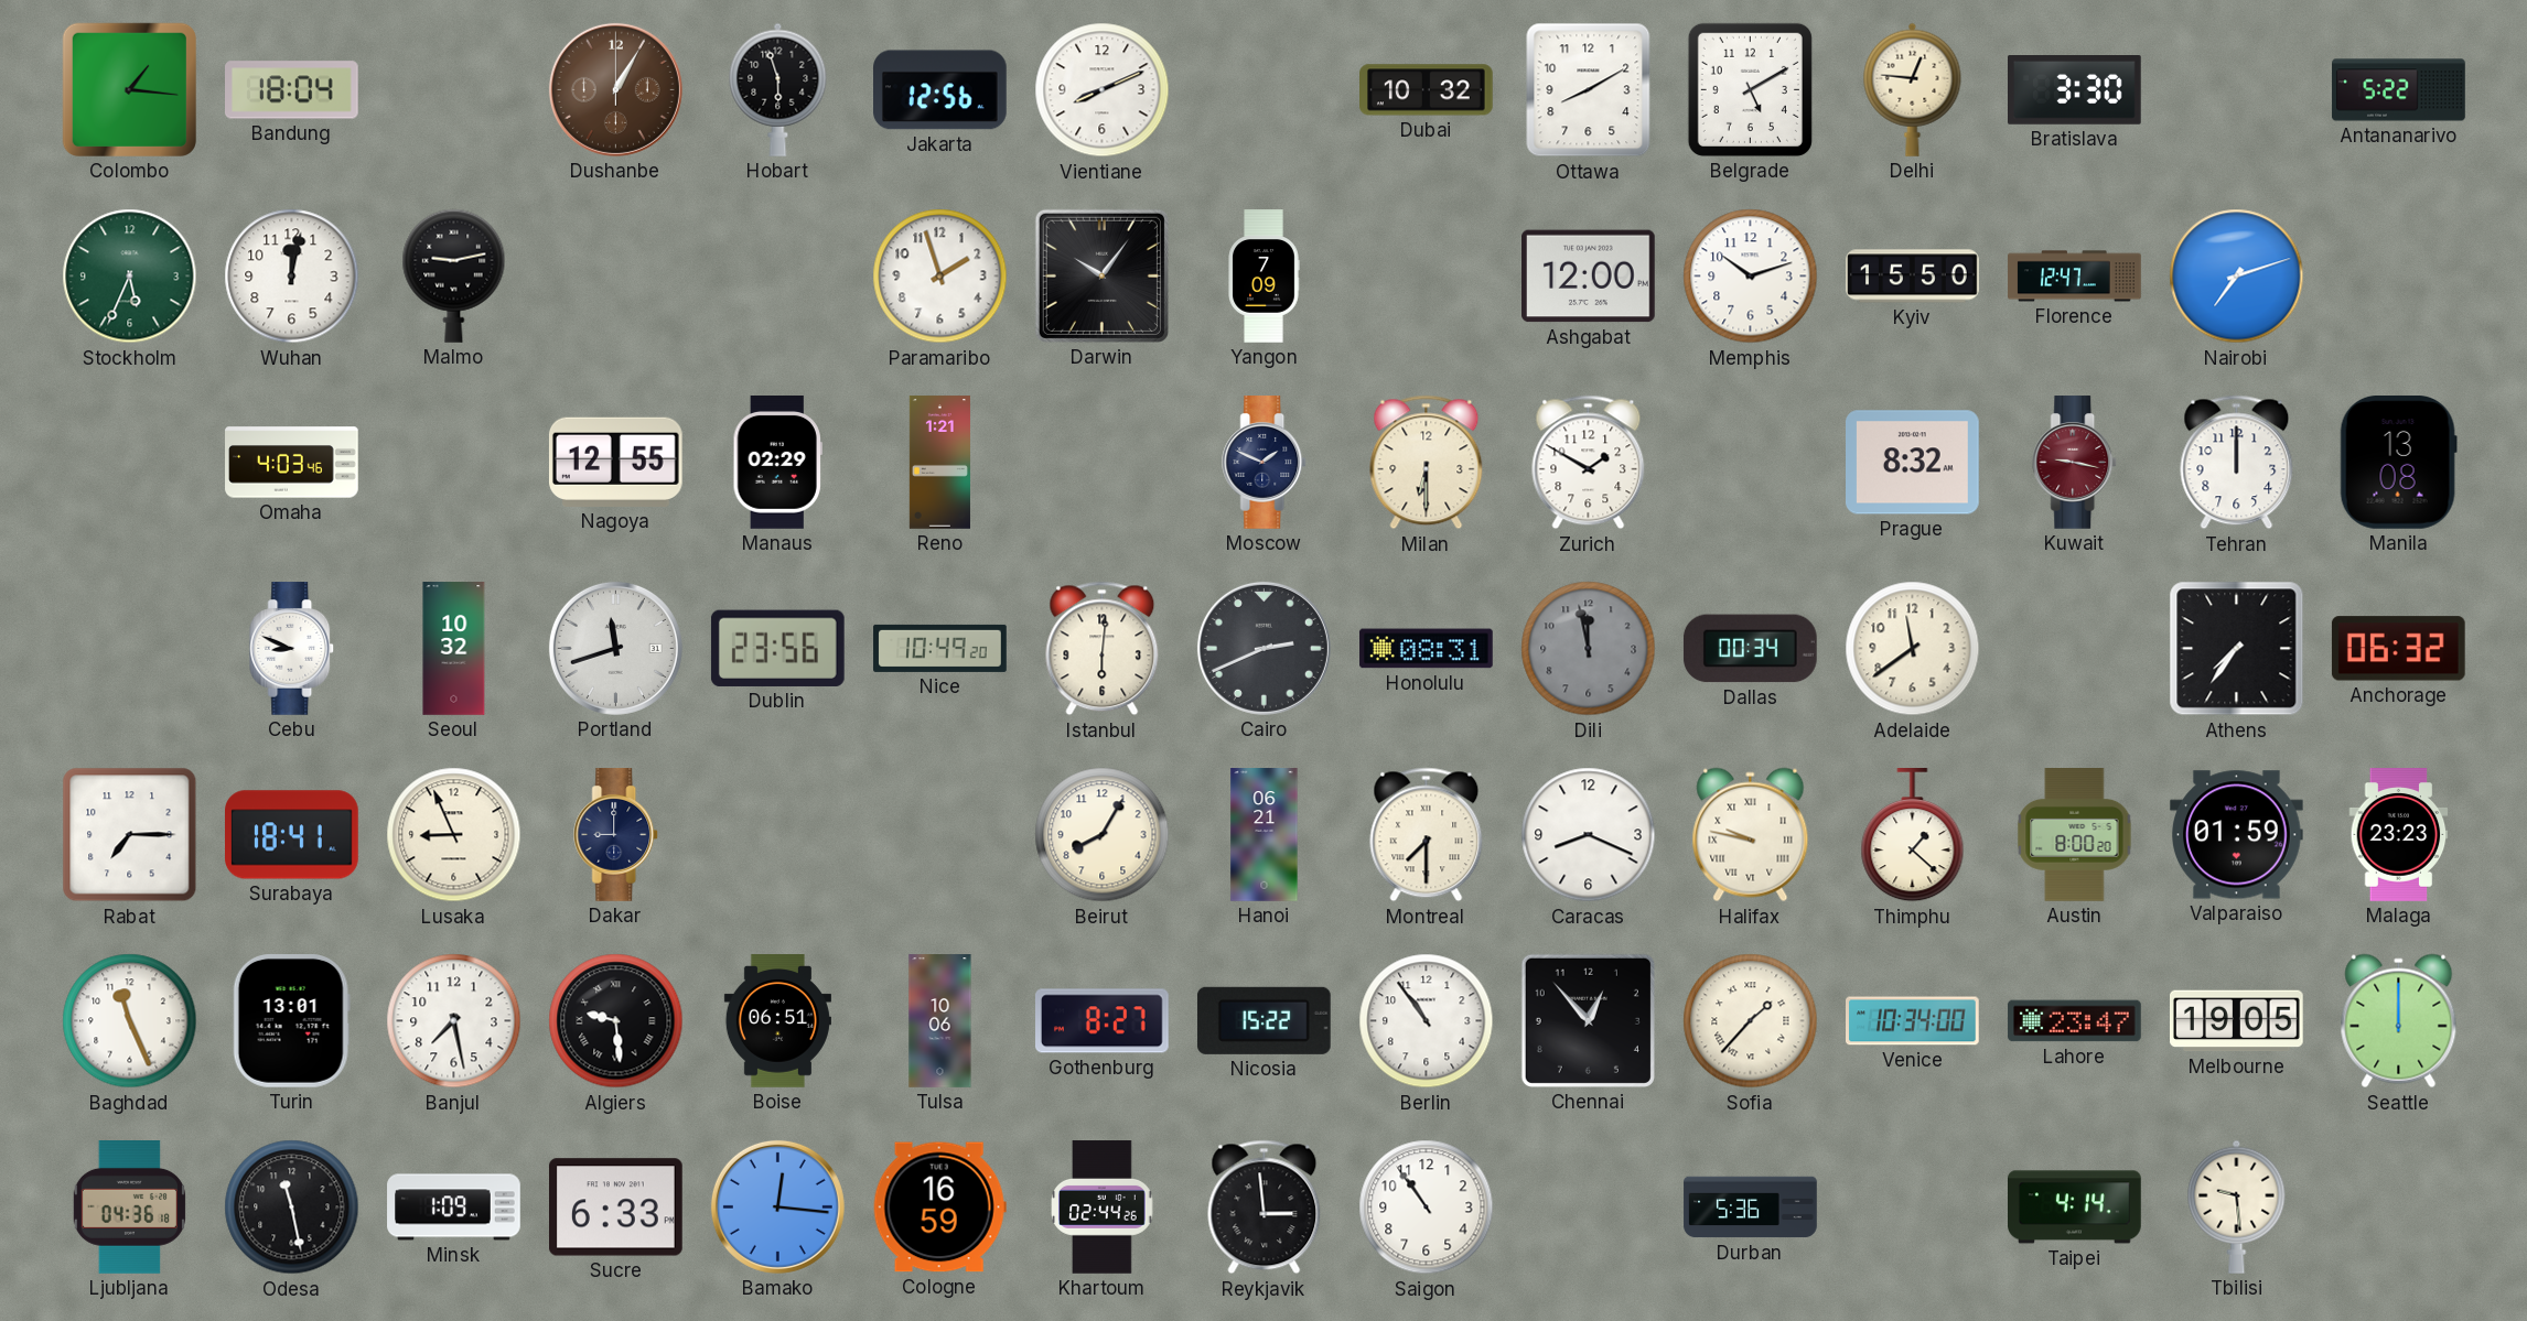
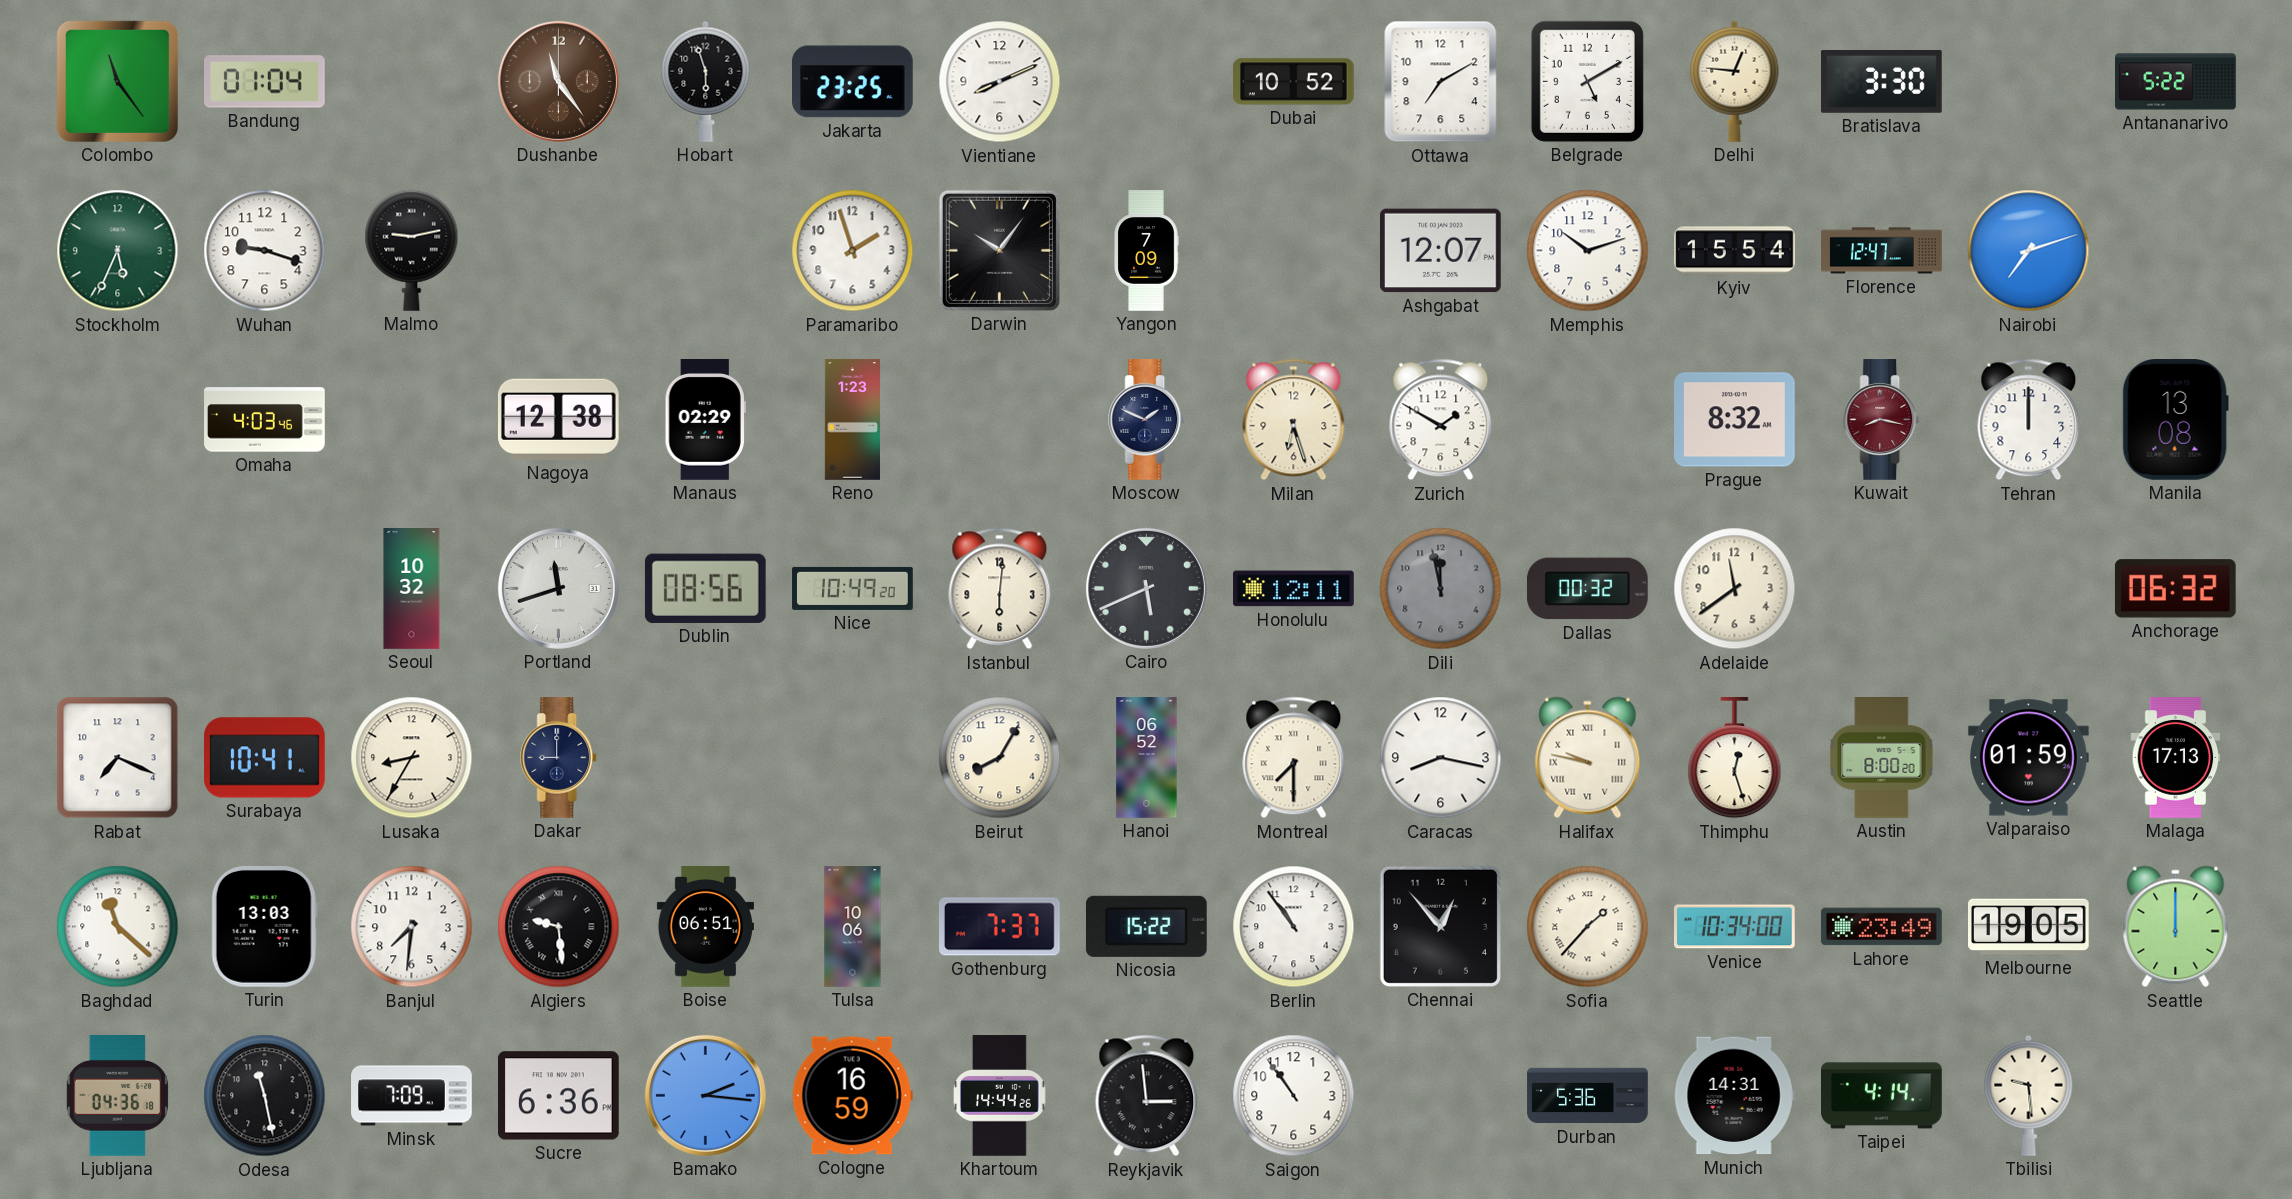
Colombo: 1:16 -> 11:24
Bandung: 18:04 -> 01:04
Dushanbe: 1:05 -> 11:24
Jakarta: 12:56 -> 23:25
Dubai: 10:32 -> 10:52
Ottawa: 8:10 -> 7:10
Wuhan: 12:02 -> 9:18
Ashgabat: 12:00 -> 12:07
Kyiv: 15:50 -> 15:54
Nagoya: 12:55 -> 12:38
Reno: 1:21 -> 1:23
Milan: 6:30 -> 6:27
Kuwait: 9:17 -> 8:17
Cebu: 8:49 -> none
Dublin: 23:56 -> 08:56
Cairo: 2:41 -> 5:41
Honolulu: 08:31 -> 12:11
Dallas: 00:34 -> 00:32
Athens: 7:36 -> none
Rabat: 7:15 -> 7:19
Surabaya: 18:41 -> 10:41
Lusaka: 8:56 -> 8:35
Hanoi: 06:21 -> 06:52
Caracas: 8:19 -> 8:17
Thimphu: 1:22 -> 12:27
Malaga: 23:23 -> 17:13
Baghdad: 11:26 -> 11:22
Turin: 13:01 -> 13:03
Banjul: 7:28 -> 7:31
Gothenburg: 8:27 -> 7:37
Lahore: 23:47 -> 23:49
Minsk: 1:09 -> 7:09
Sucre: 6:33 -> 6:36
Bamako: 12:16 -> 2:16
Khartoum: 02:44 -> 14:44
Munich: none -> 14:31
